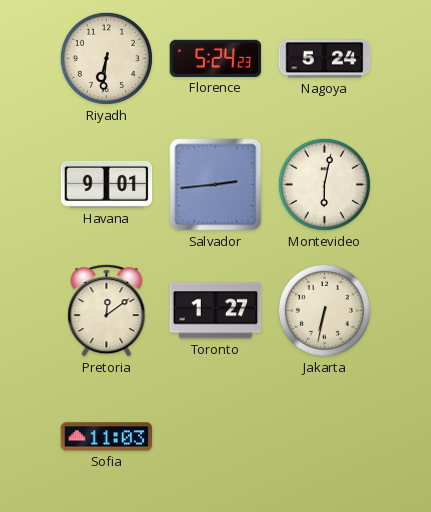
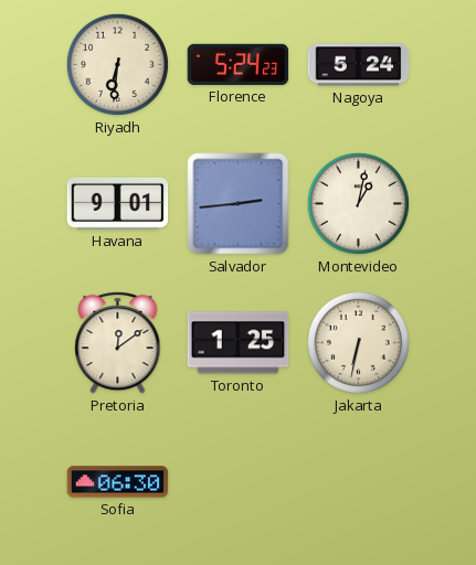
Montevideo: 6:02 -> 1:02
Toronto: 1:27 -> 1:25
Sofia: 11:03 -> 06:30
